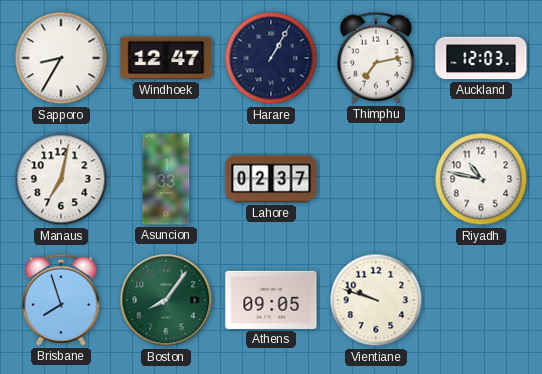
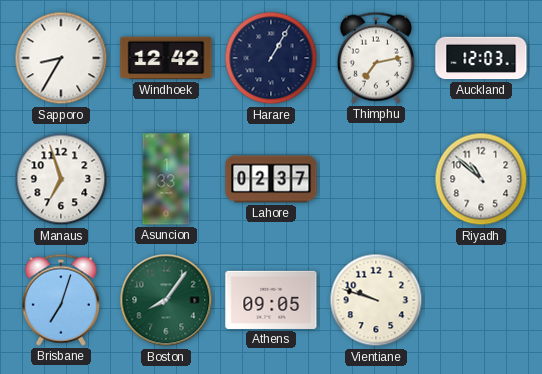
Windhoek: 12:47 -> 12:42
Manaus: 7:02 -> 6:57
Riyadh: 10:47 -> 10:52
Brisbane: 7:57 -> 7:03
